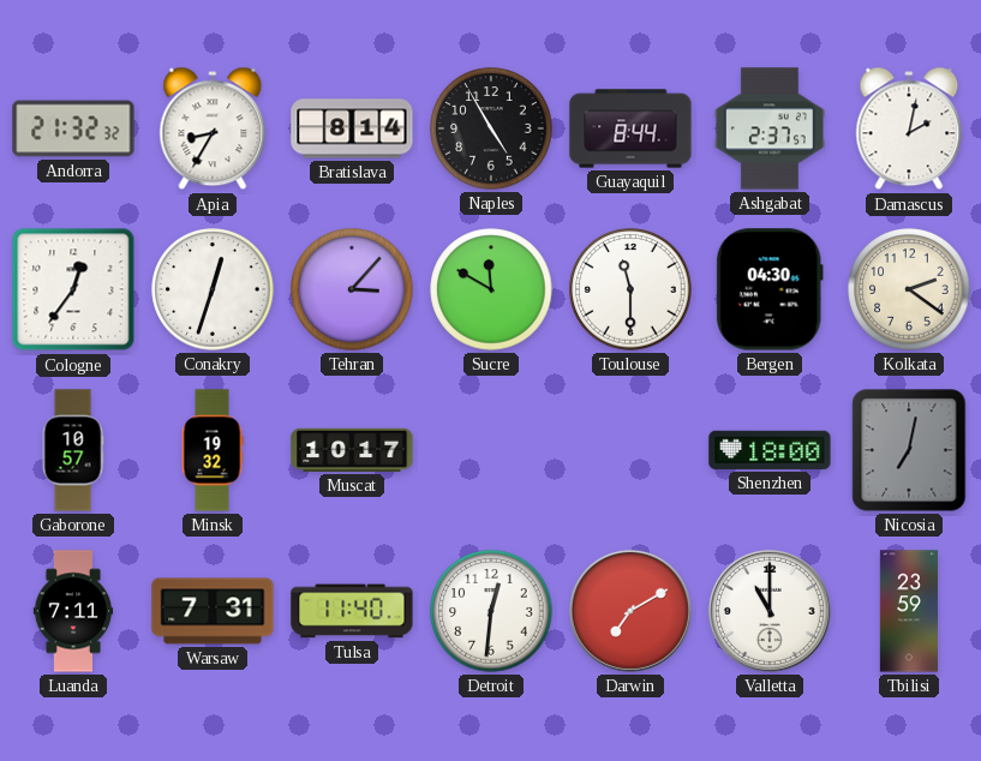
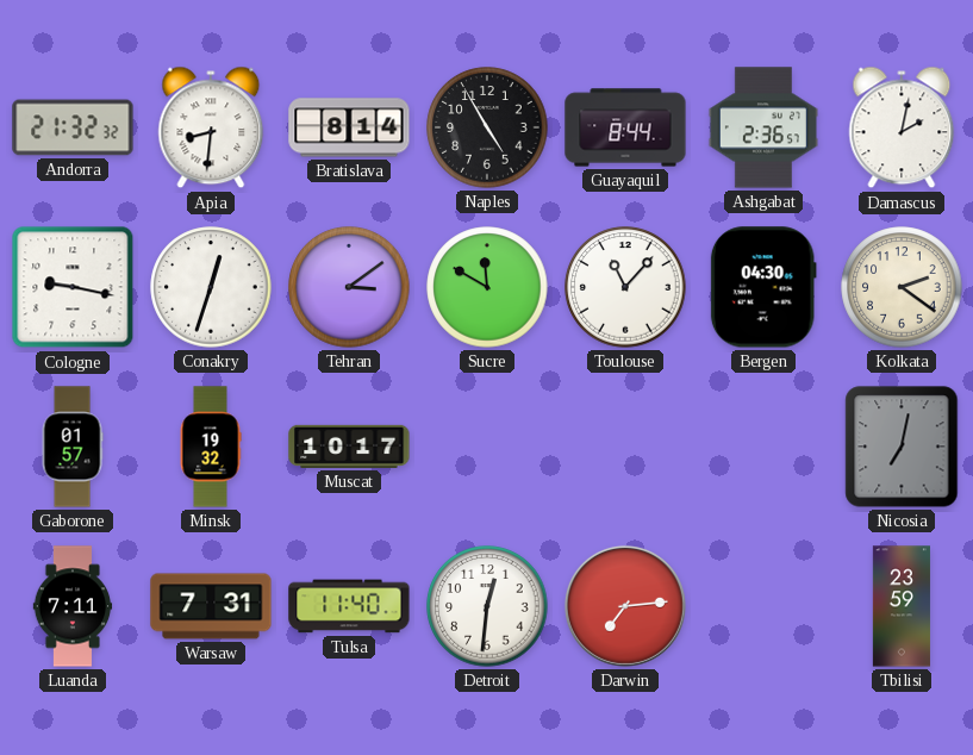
Apia: 8:35 -> 8:31
Ashgabat: 2:37 -> 2:36
Cologne: 12:36 -> 9:17
Tehran: 3:07 -> 3:09
Toulouse: 11:30 -> 11:07
Gaborone: 10:57 -> 01:57
Shenzhen: 18:00 -> none
Darwin: 7:10 -> 7:14
Valletta: 11:00 -> none
